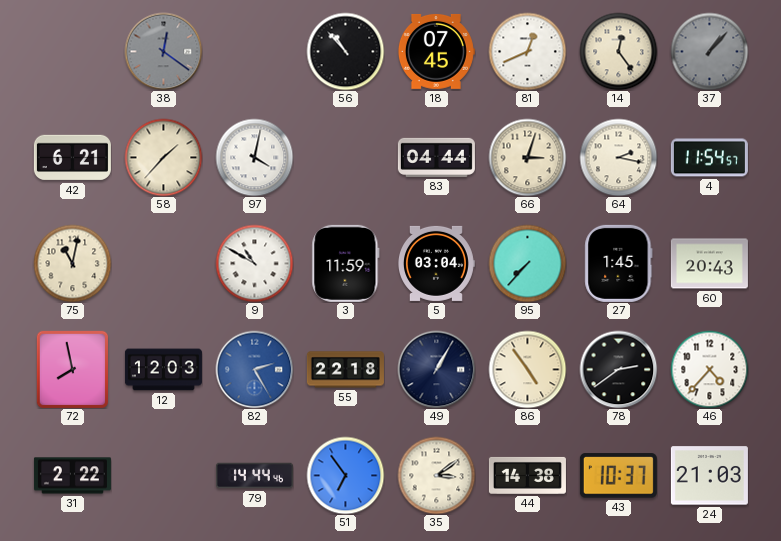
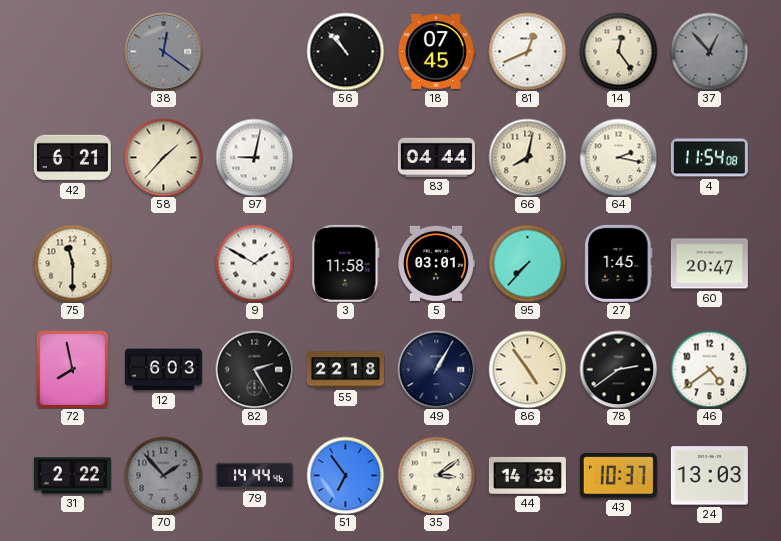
37: 1:07 -> 12:53
97: 4:02 -> 9:02
66: 3:03 -> 8:02
4: 11:54:57 -> 11:54:08
75: 11:02 -> 11:30
9: 10:50 -> 1:50
3: 11:59 -> 11:58
5: 03:04 -> 03:01
60: 20:43 -> 20:47
12: 12:03 -> 6:03
82 dial: blue -> black
46: 4:37 -> 4:39
70: none -> 1:53
24: 21:03 -> 13:03
